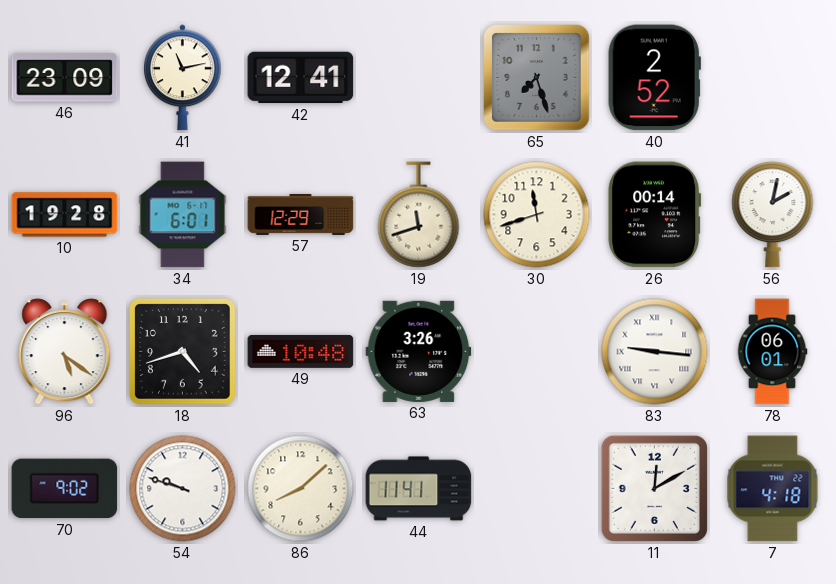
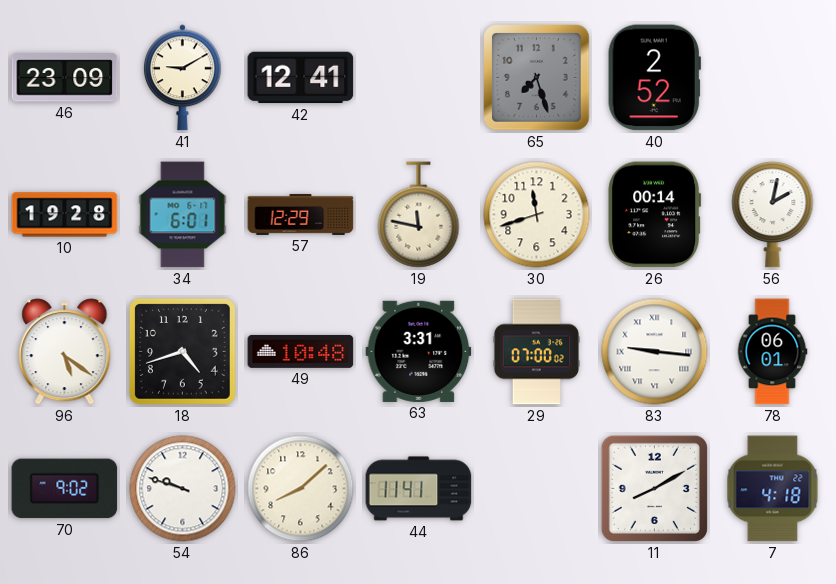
41: 11:13 -> 9:10
19: 11:42 -> 11:47
63: 3:26 -> 3:31
29: none -> 07:00
11: 12:10 -> 8:10
